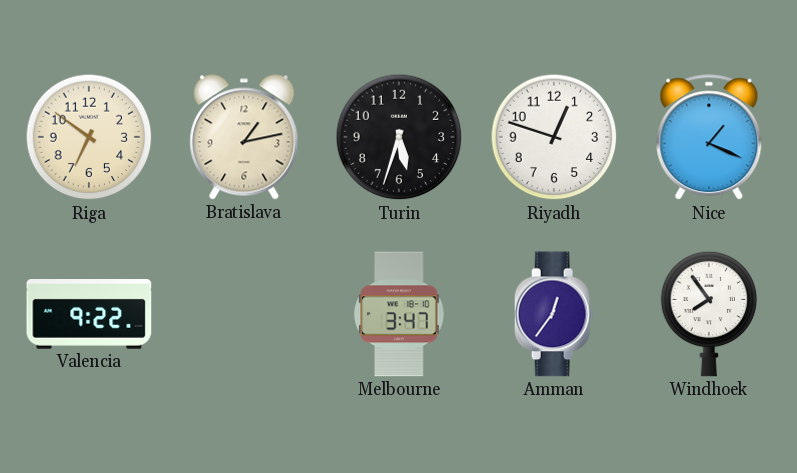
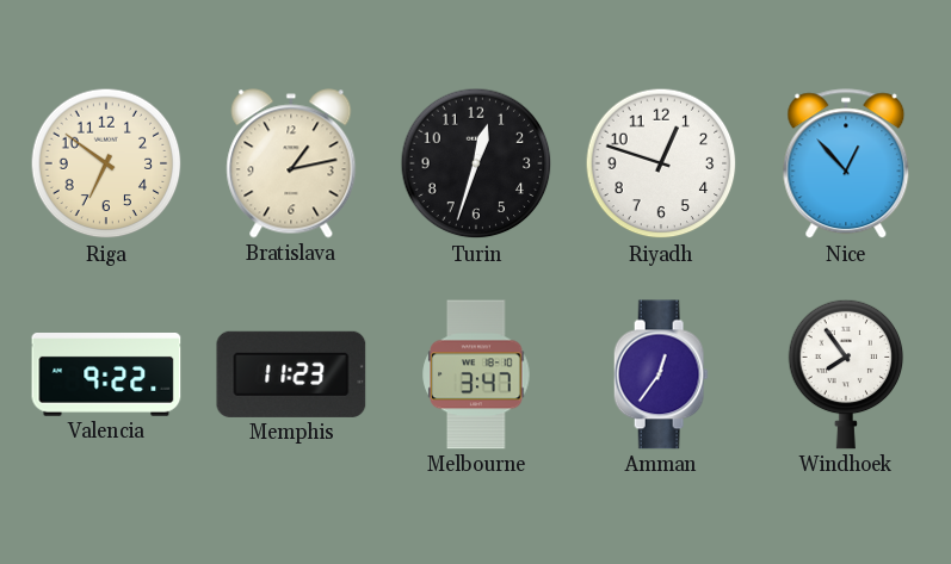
Turin: 5:33 -> 12:33
Nice: 1:19 -> 12:53
Memphis: none -> 11:23
